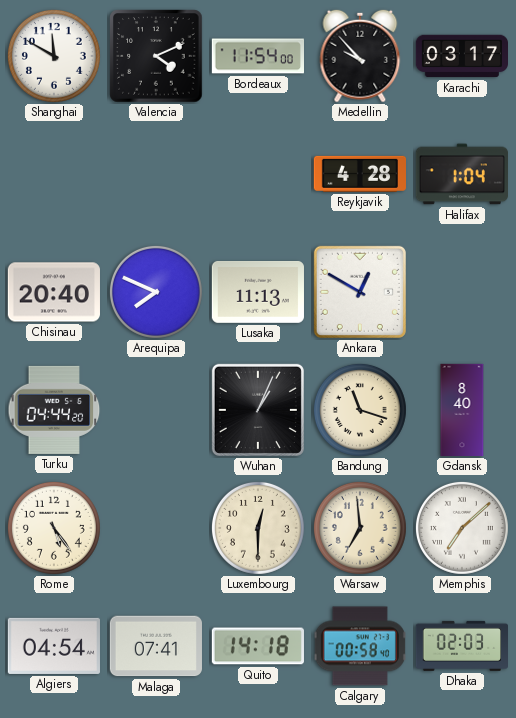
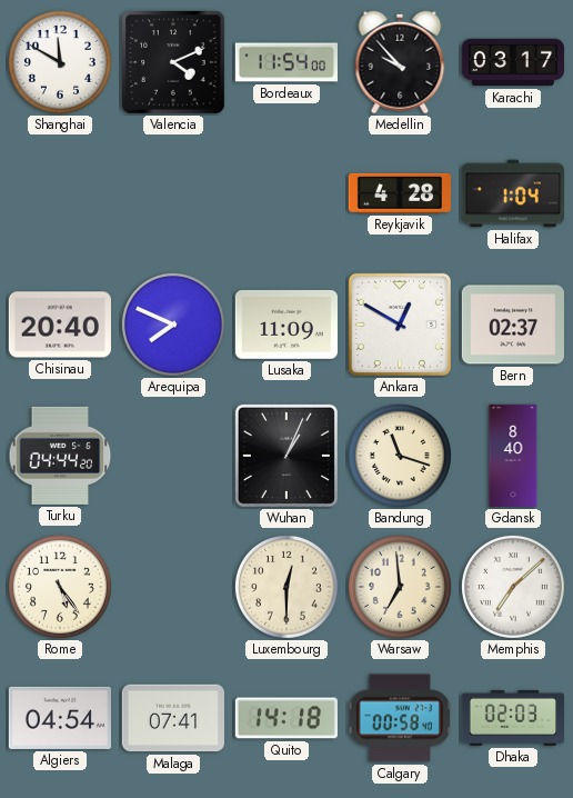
Lusaka: 11:13 -> 11:09
Bern: none -> 02:37
